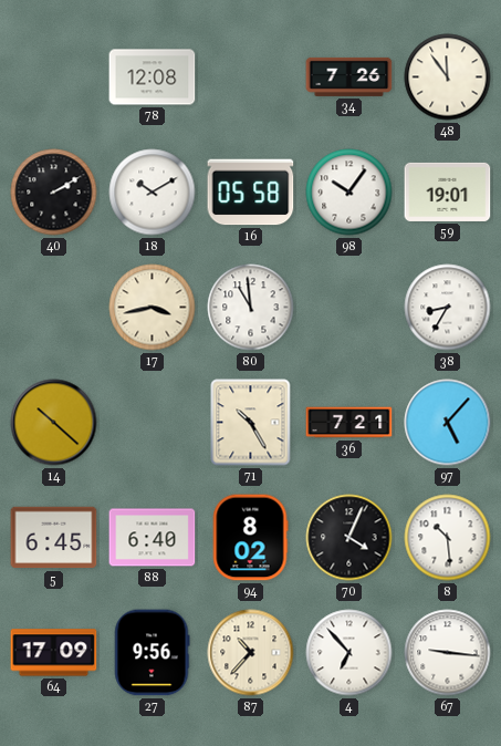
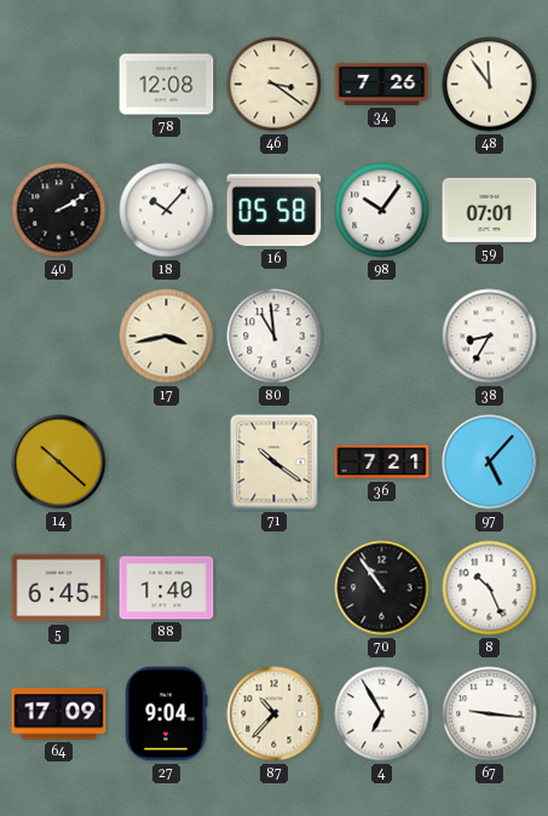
46: none -> 3:21
18: 10:10 -> 10:07
59: 19:01 -> 07:01
71: 10:25 -> 10:21
88: 6:40 -> 1:40
94: 8:02 -> none
70: 4:04 -> 10:54
8: 10:29 -> 10:26
27: 9:56 -> 9:04
4: 6:53 -> 6:55
